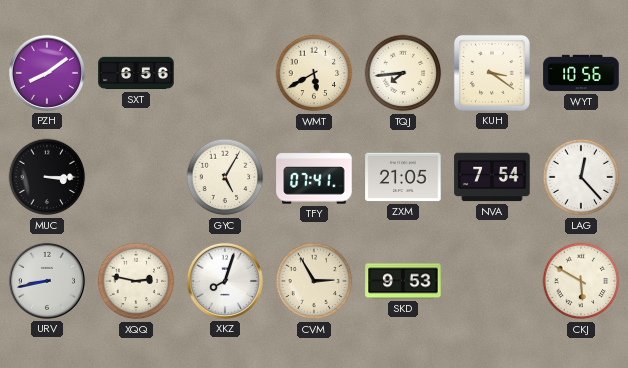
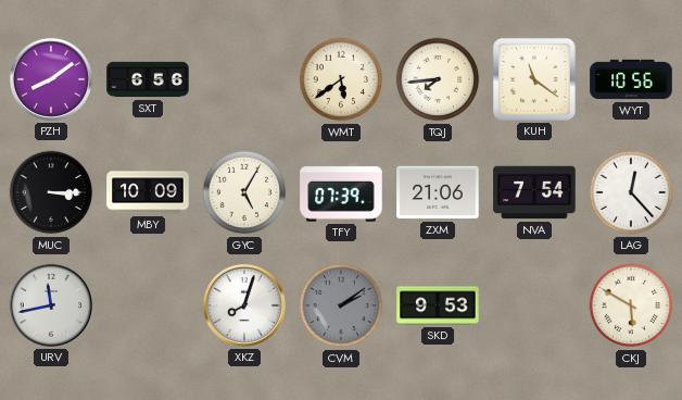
WMT: 5:40 -> 5:39
KUH: 3:21 -> 11:21
MBY: none -> 10:09
TFY: 07:41 -> 07:39
ZXM: 21:05 -> 21:06
URV: 8:43 -> 11:43
XQQ: 2:47 -> none
CVM: 2:55 -> 2:09
CVM dial: cream -> grey
